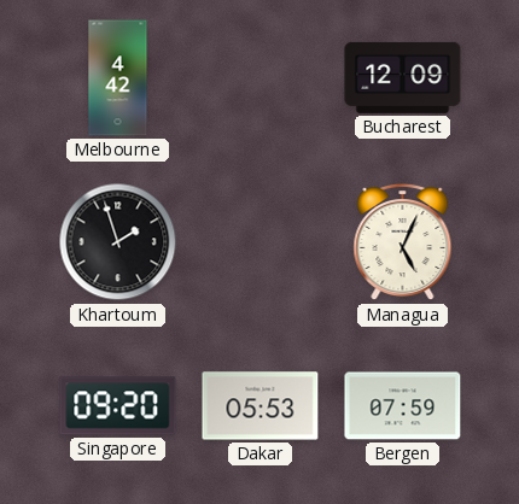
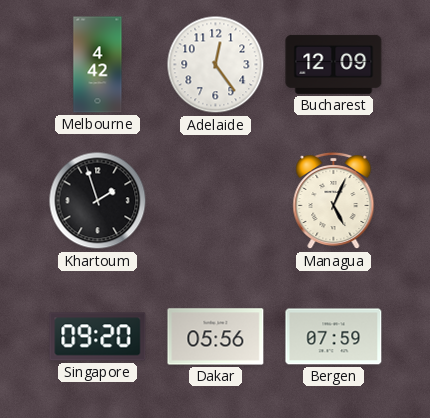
Adelaide: none -> 12:24
Dakar: 05:53 -> 05:56
